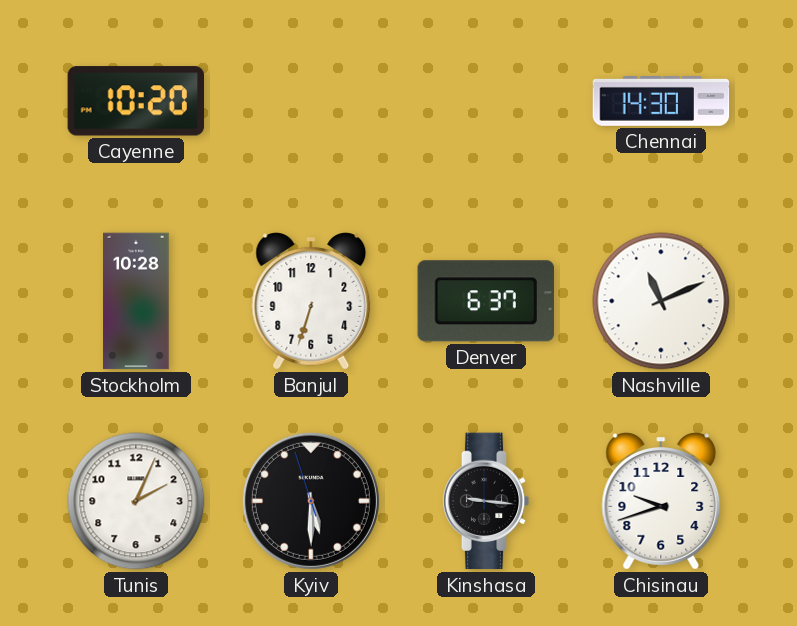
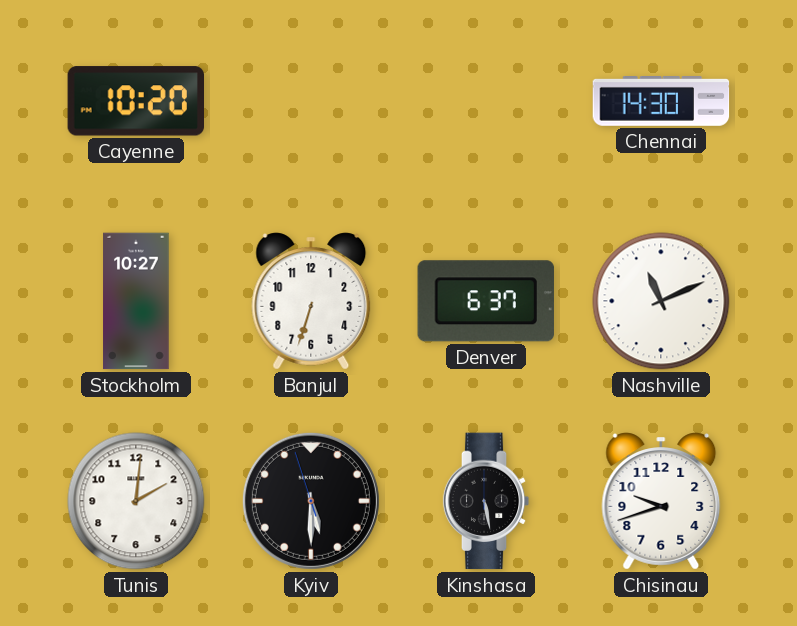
Stockholm: 10:28 -> 10:27
Tunis: 2:04 -> 2:01
Kinshasa: 9:16 -> 5:28
